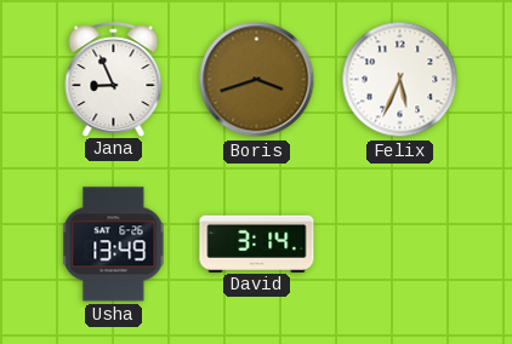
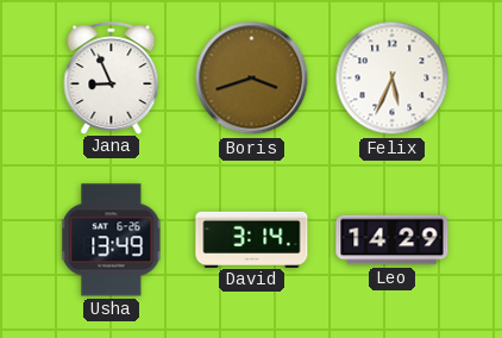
Leo: none -> 14:29
